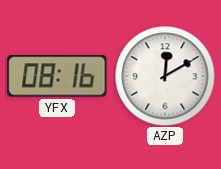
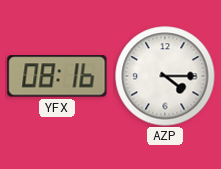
AZP: 12:10 -> 4:15
